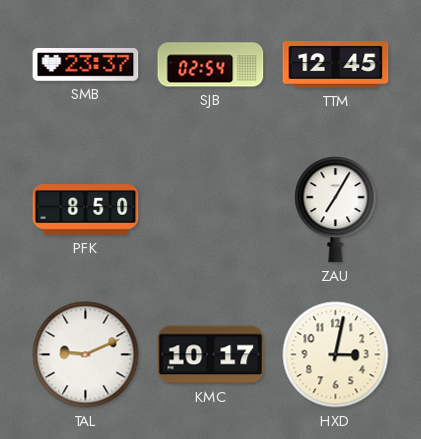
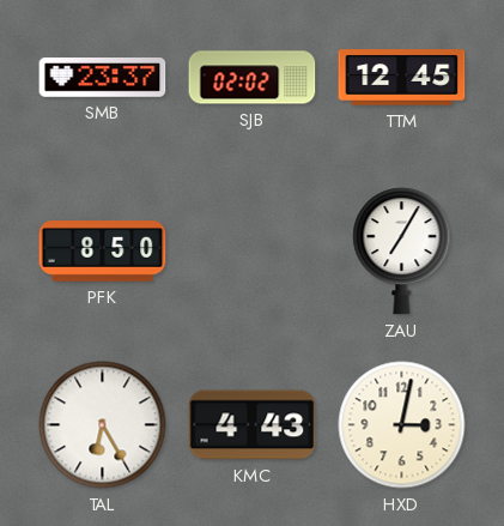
SJB: 02:54 -> 02:02
TAL: 9:11 -> 6:25
KMC: 10:17 -> 4:43
